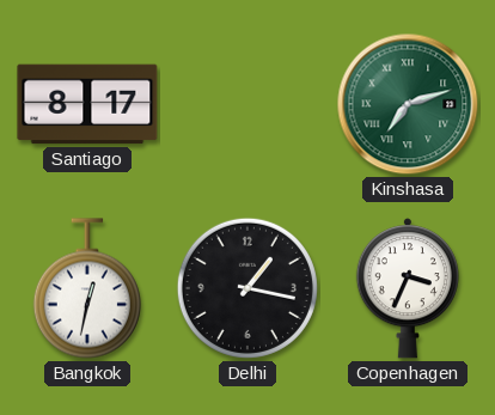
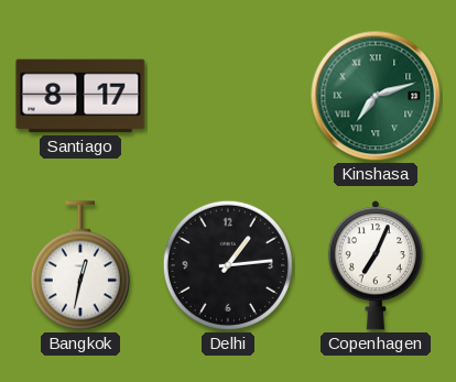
Delhi: 1:17 -> 1:14
Copenhagen: 3:34 -> 7:04
